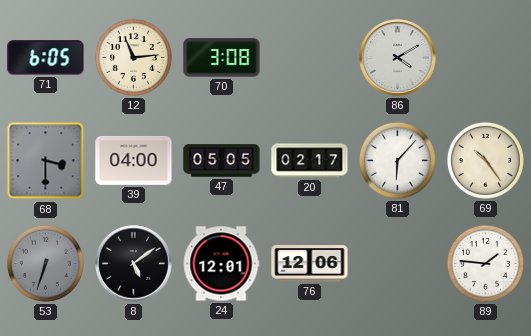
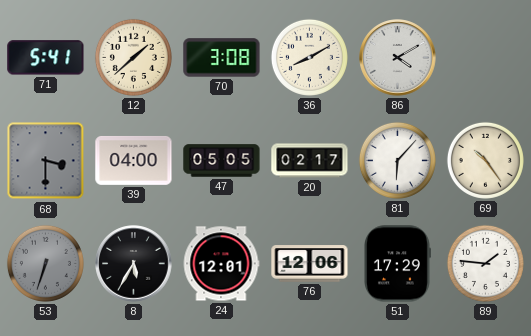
71: 6:05 -> 5:41
12: 11:14 -> 1:38
36: none -> 8:10
8: 5:09 -> 5:35
51: none -> 17:29
